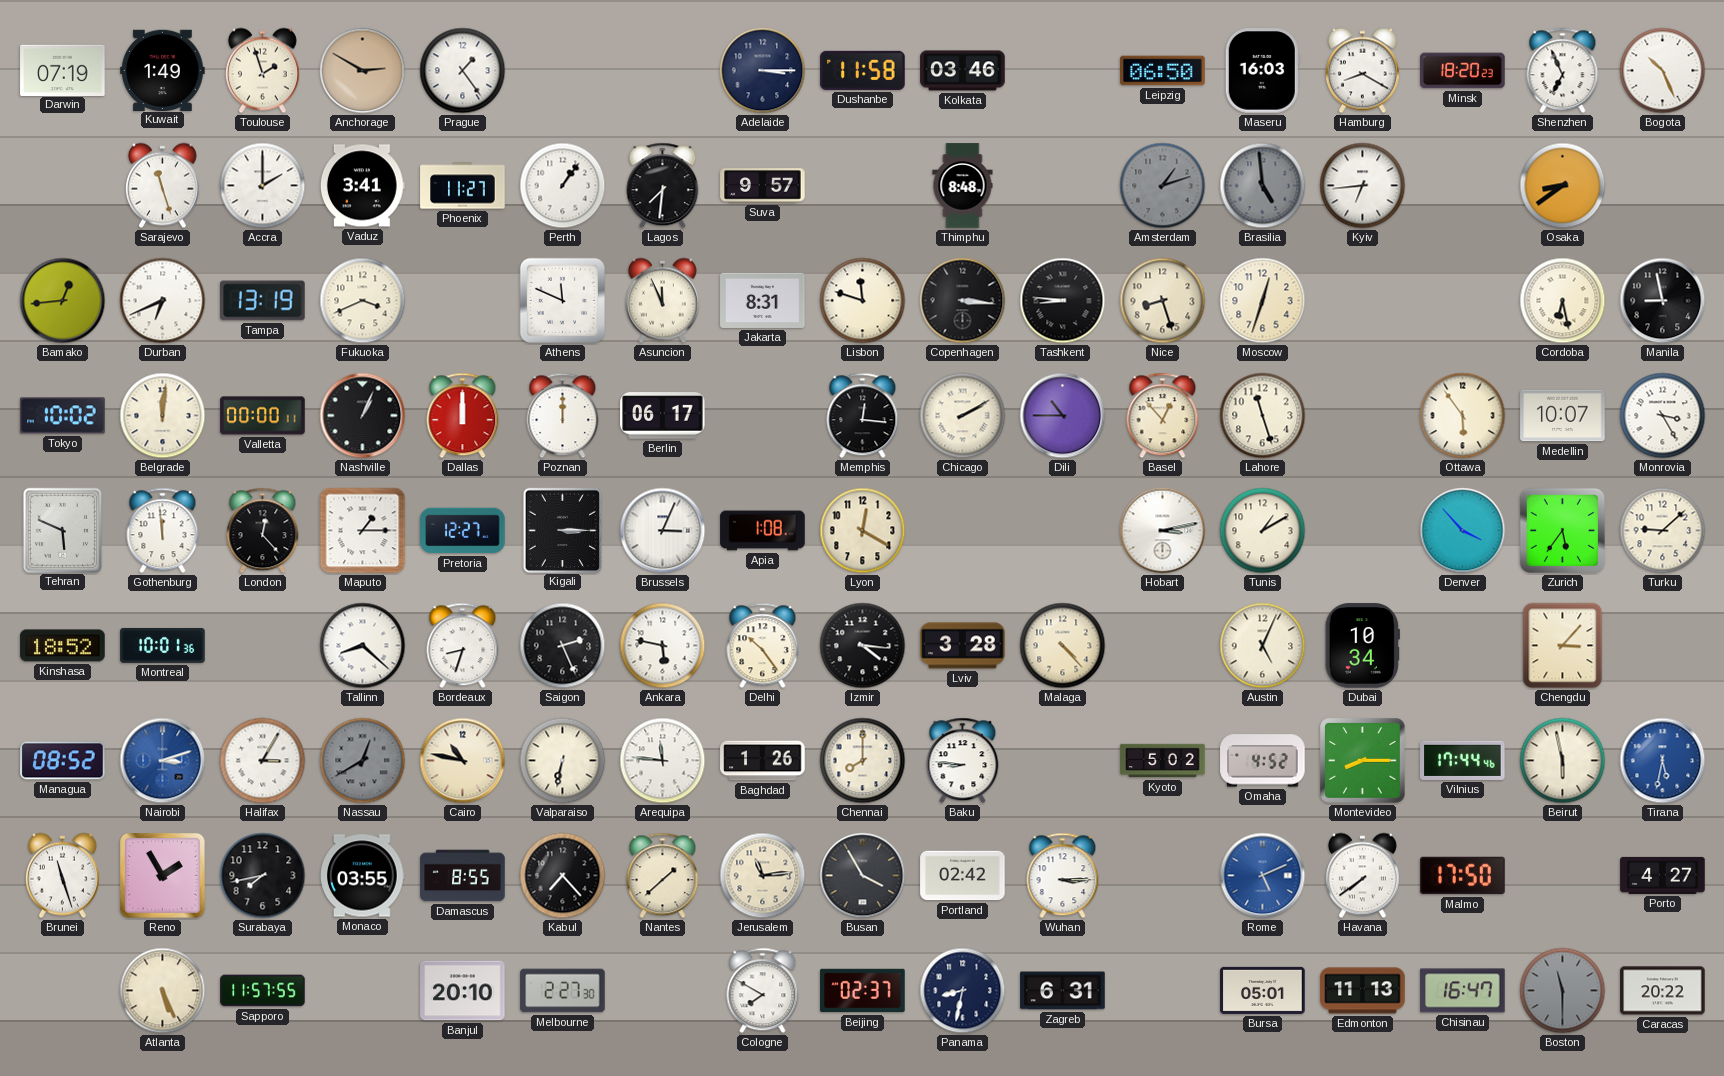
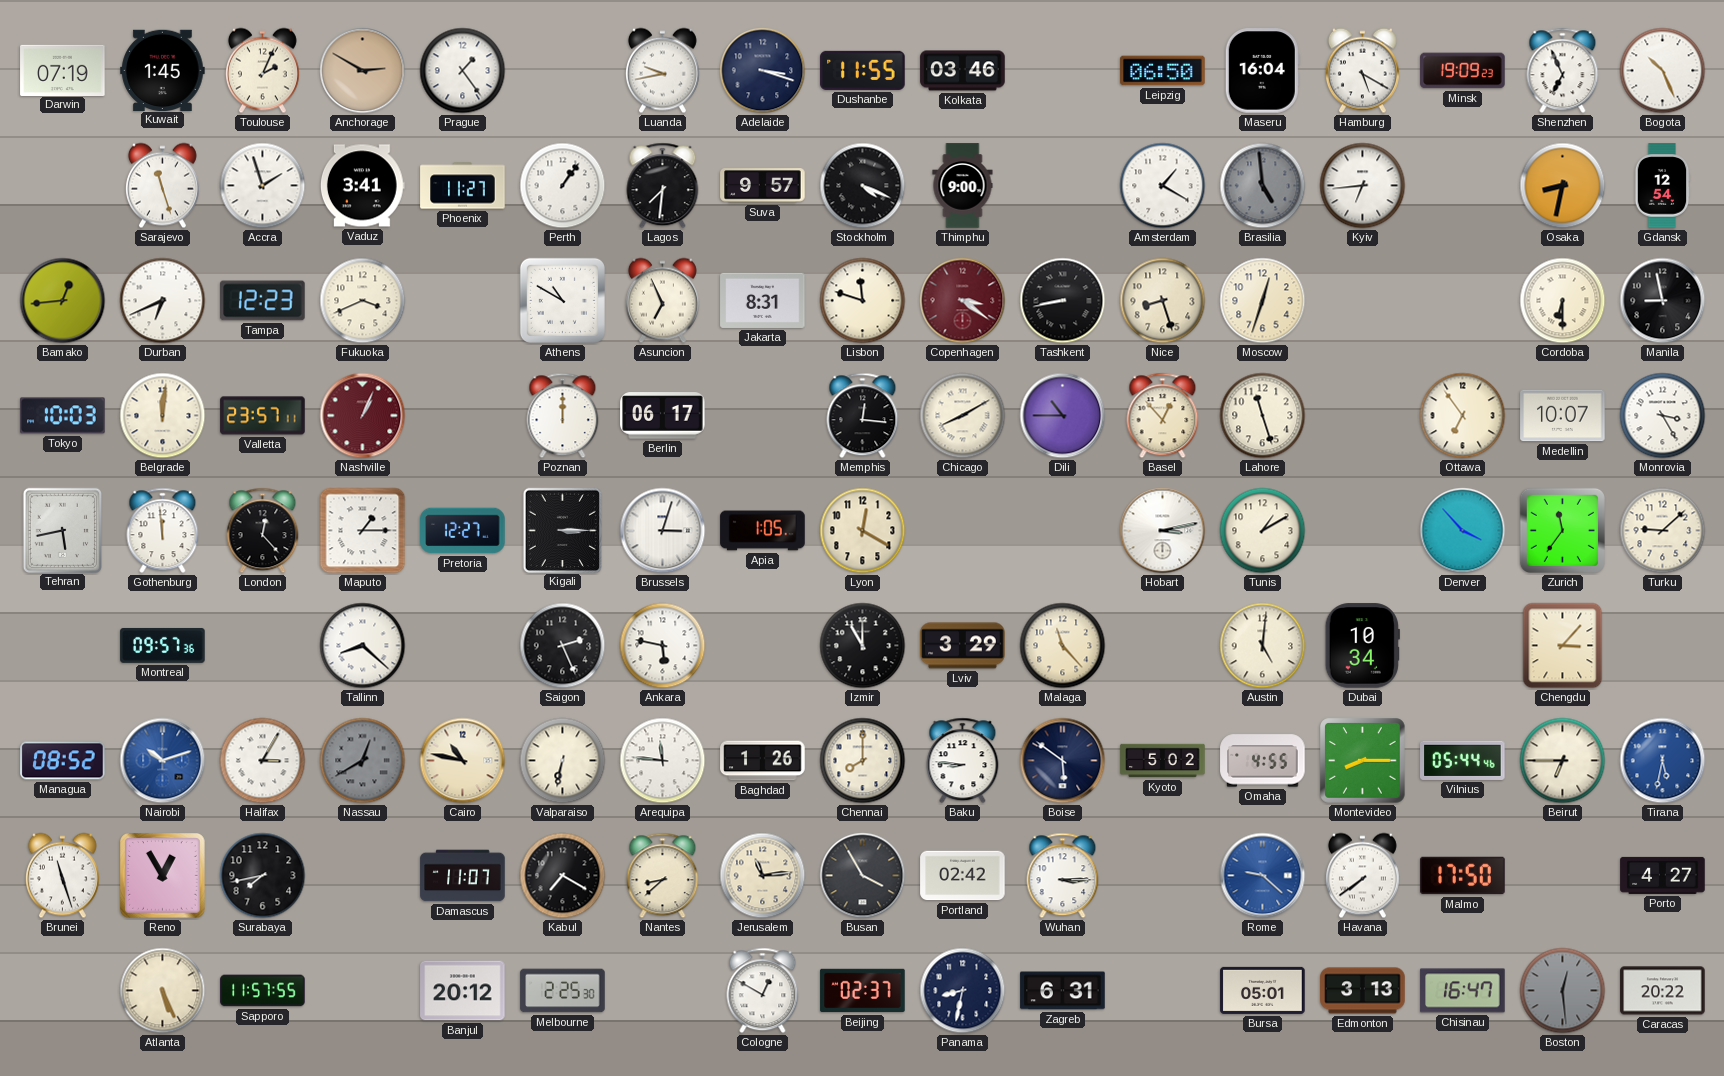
Kuwait: 1:49 -> 1:45
Toulouse: 1:57 -> 2:04
Luanda: none -> 9:43
Adelaide: 3:15 -> 3:18
Dushanbe: 11:58 -> 11:55
Maseru: 16:03 -> 16:04
Hamburg: 8:20 -> 5:20
Minsk: 18:20 -> 19:09
Accra: 2:00 -> 1:57
Stockholm: none -> 4:19
Thimphu: 8:48 -> 9:00
Amsterdam: 1:12 -> 1:20
Amsterdam dial: grey -> white
Osaka: 8:39 -> 8:32
Gdansk: none -> 12:54
Tampa: 13:19 -> 12:23
Athens: 11:49 -> 10:50
Asuncion: 11:56 -> 6:56
Copenhagen: 3:16 -> 3:21
Copenhagen dial: black -> burgundy
Tashkent: 8:46 -> 8:43
Cordoba: 6:28 -> 6:30
Tokyo: 10:02 -> 10:03
Valletta: 00:00 -> 23:57
Nashville dial: black -> burgundy
Dallas: 12:00 -> none
Chicago: 2:10 -> 8:10
Ottawa: 5:54 -> 6:54
Tehran: 5:49 -> 5:43
Brussels: 3:04 -> 3:03
Apia: 1:08 -> 1:05
Zurich: 5:36 -> 11:36
Kinshasa: 18:52 -> none
Montreal: 10:01 -> 09:57
Bordeaux: 8:33 -> none
Delhi: 10:24 -> none
Izmir: 4:16 -> 11:00
Lviv: 3:28 -> 3:29
Malaga: 4:23 -> 11:23
Austin: 5:04 -> 5:01
Nairobi: 3:12 -> 10:12
Boise: none -> 5:51
Omaha: 4:52 -> 4:55
Vilnius: 17:44 -> 05:44
Beirut: 5:58 -> 6:45
Reno: 1:55 -> 12:55
Monaco: 03:55 -> none
Damascus: 8:55 -> 11:07
Kabul: 7:23 -> 7:20
Nantes: 1:38 -> 8:38
Rome: 5:11 -> 9:22
Banjul: 20:10 -> 20:12
Melbourne: 2:27 -> 2:25
Cologne: 7:50 -> 12:50
Edmonton: 11:13 -> 3:13
Boston: 11:30 -> 12:29
